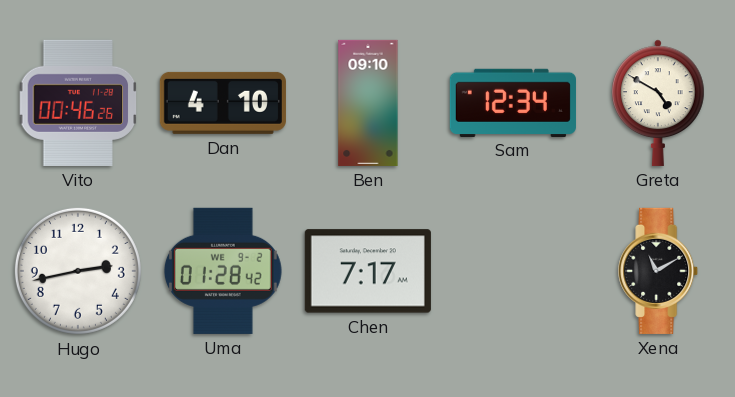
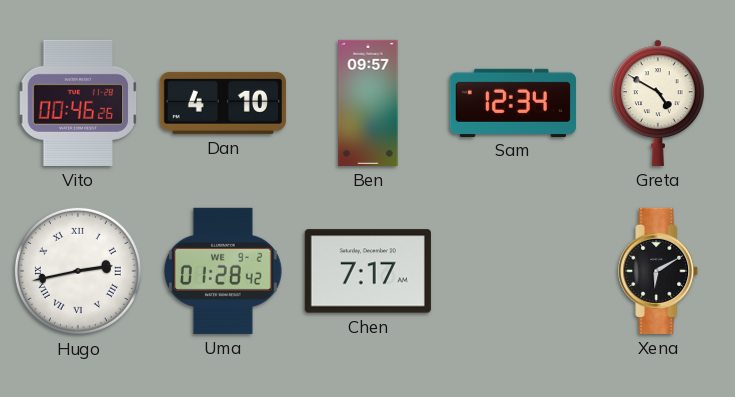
Ben: 09:10 -> 09:57
Hugo numerals: Arabic -> Roman
Xena: 11:10 -> 6:10
